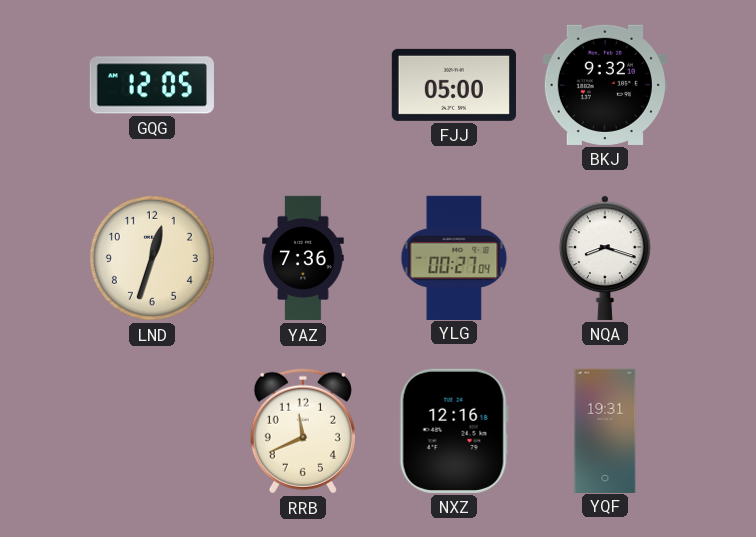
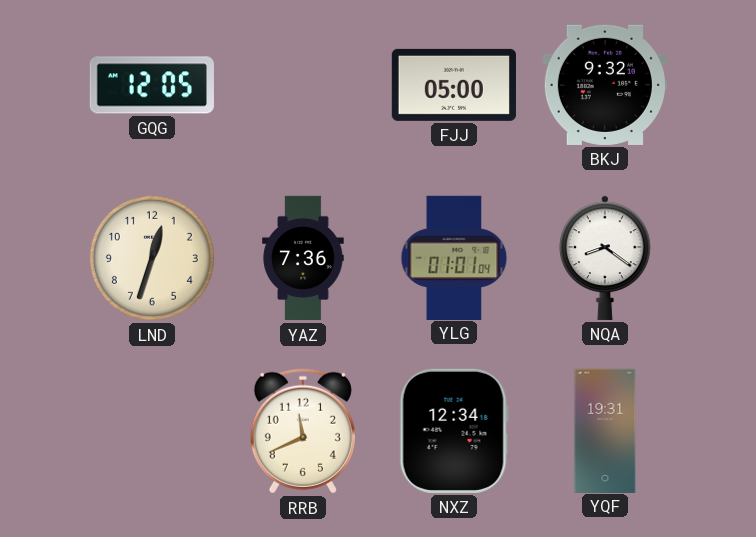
YLG: 00:27 -> 01:01
NQA: 8:18 -> 8:21
NXZ: 12:16 -> 12:34
